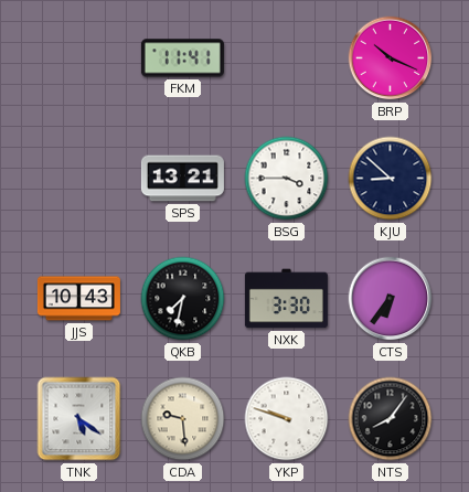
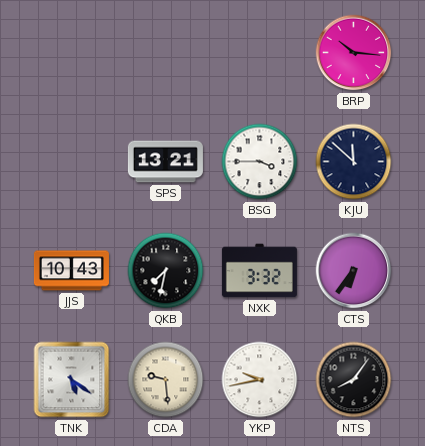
FKM: 11:41 -> none
BRP: 10:19 -> 10:16
KJU: 8:52 -> 11:52
NXK: 3:30 -> 3:32
YKP: 9:48 -> 9:43
